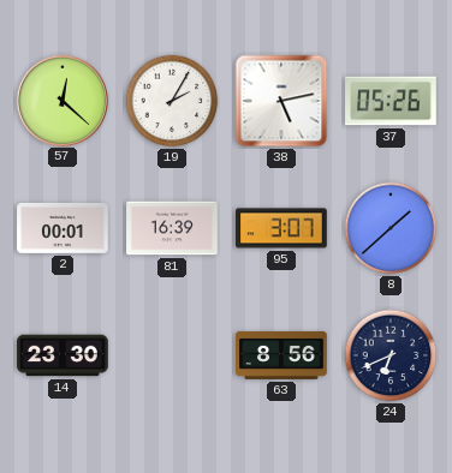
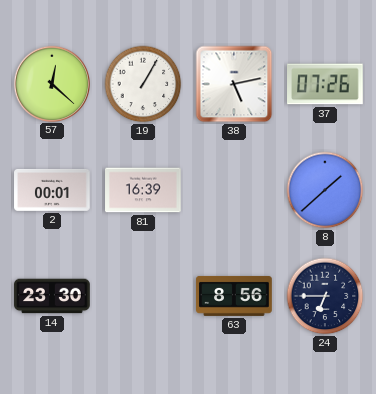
19: 2:05 -> 1:05
37: 05:26 -> 07:26
95: 3:07 -> none
24: 6:41 -> 6:45
